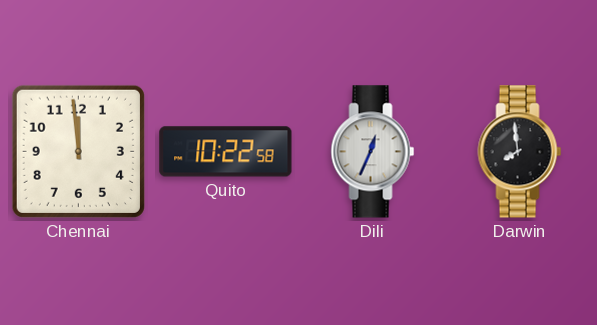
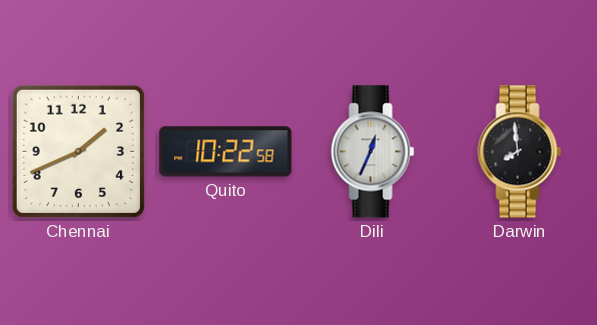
Chennai: 11:59 -> 1:41
